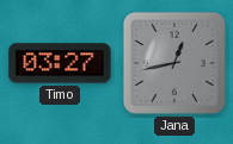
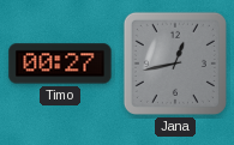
Timo: 03:27 -> 00:27
